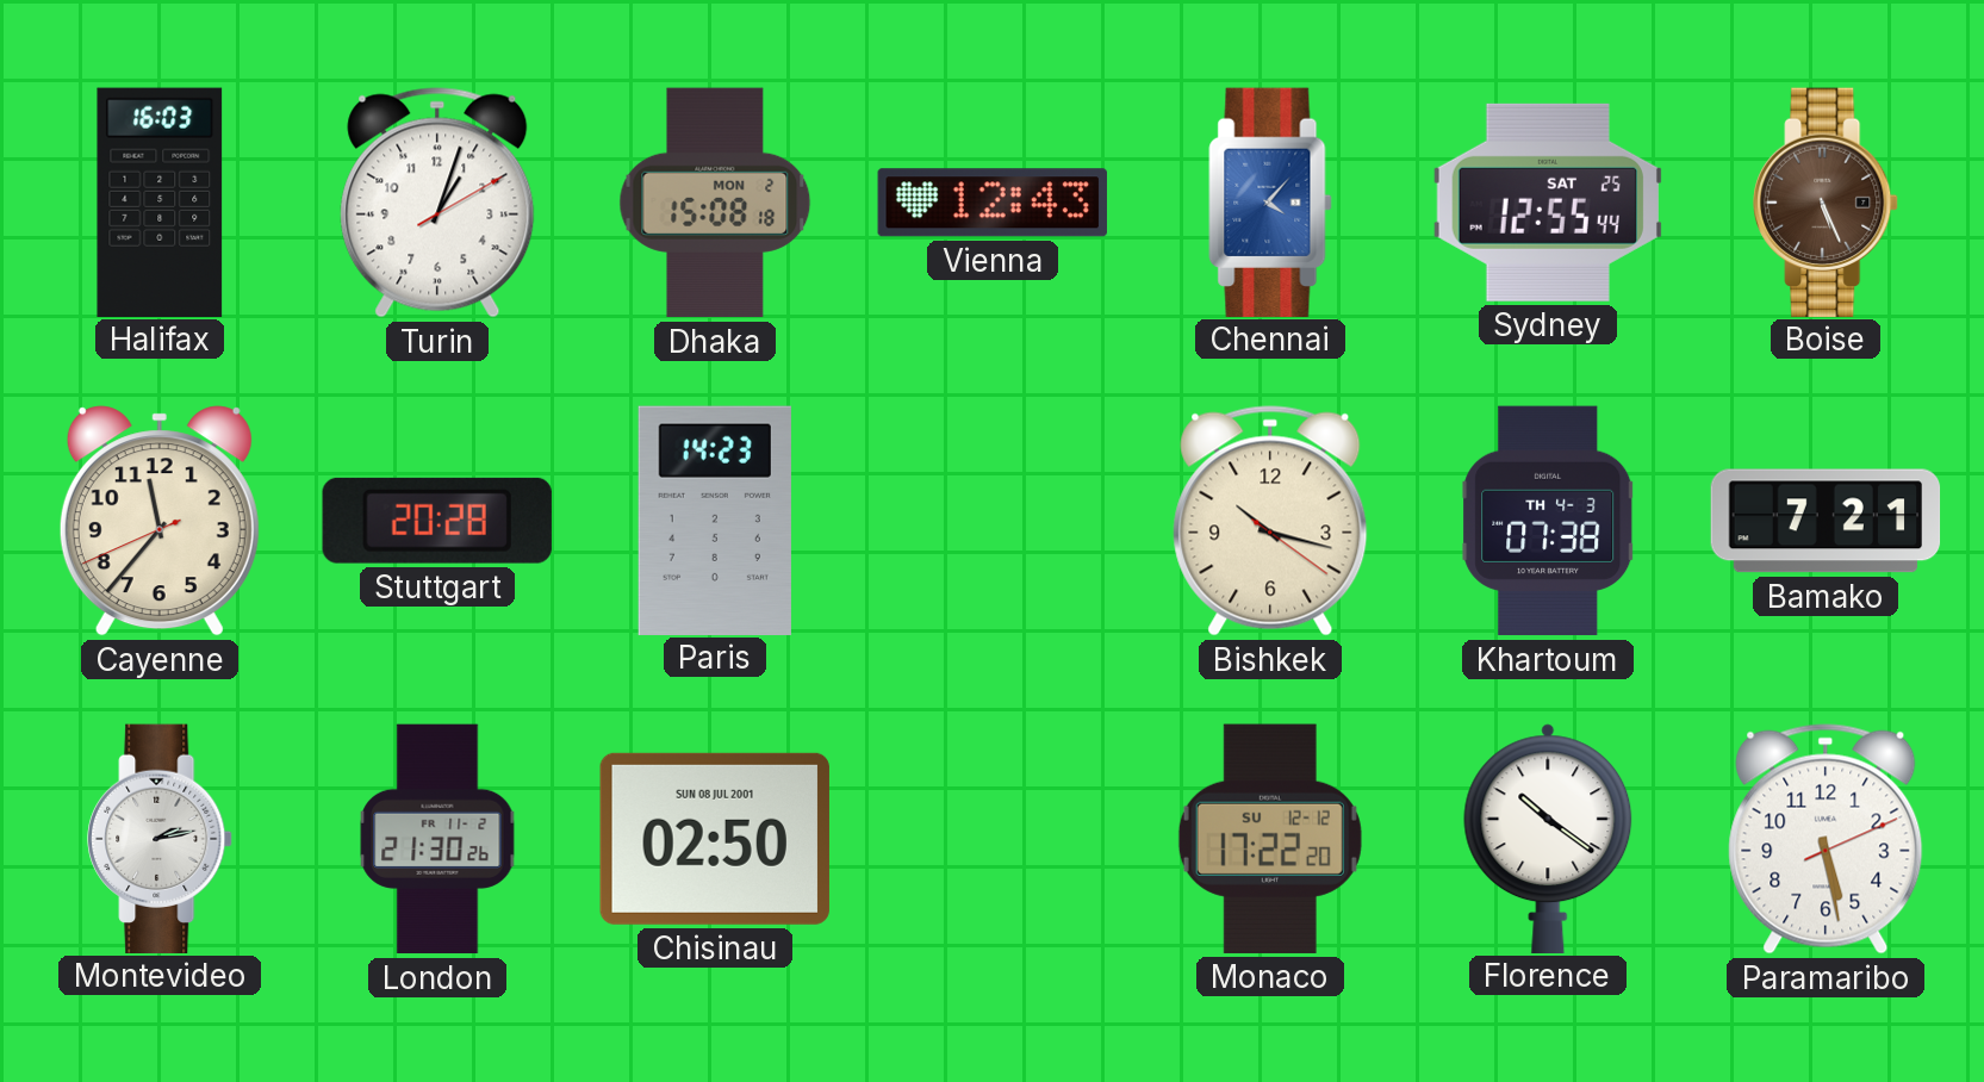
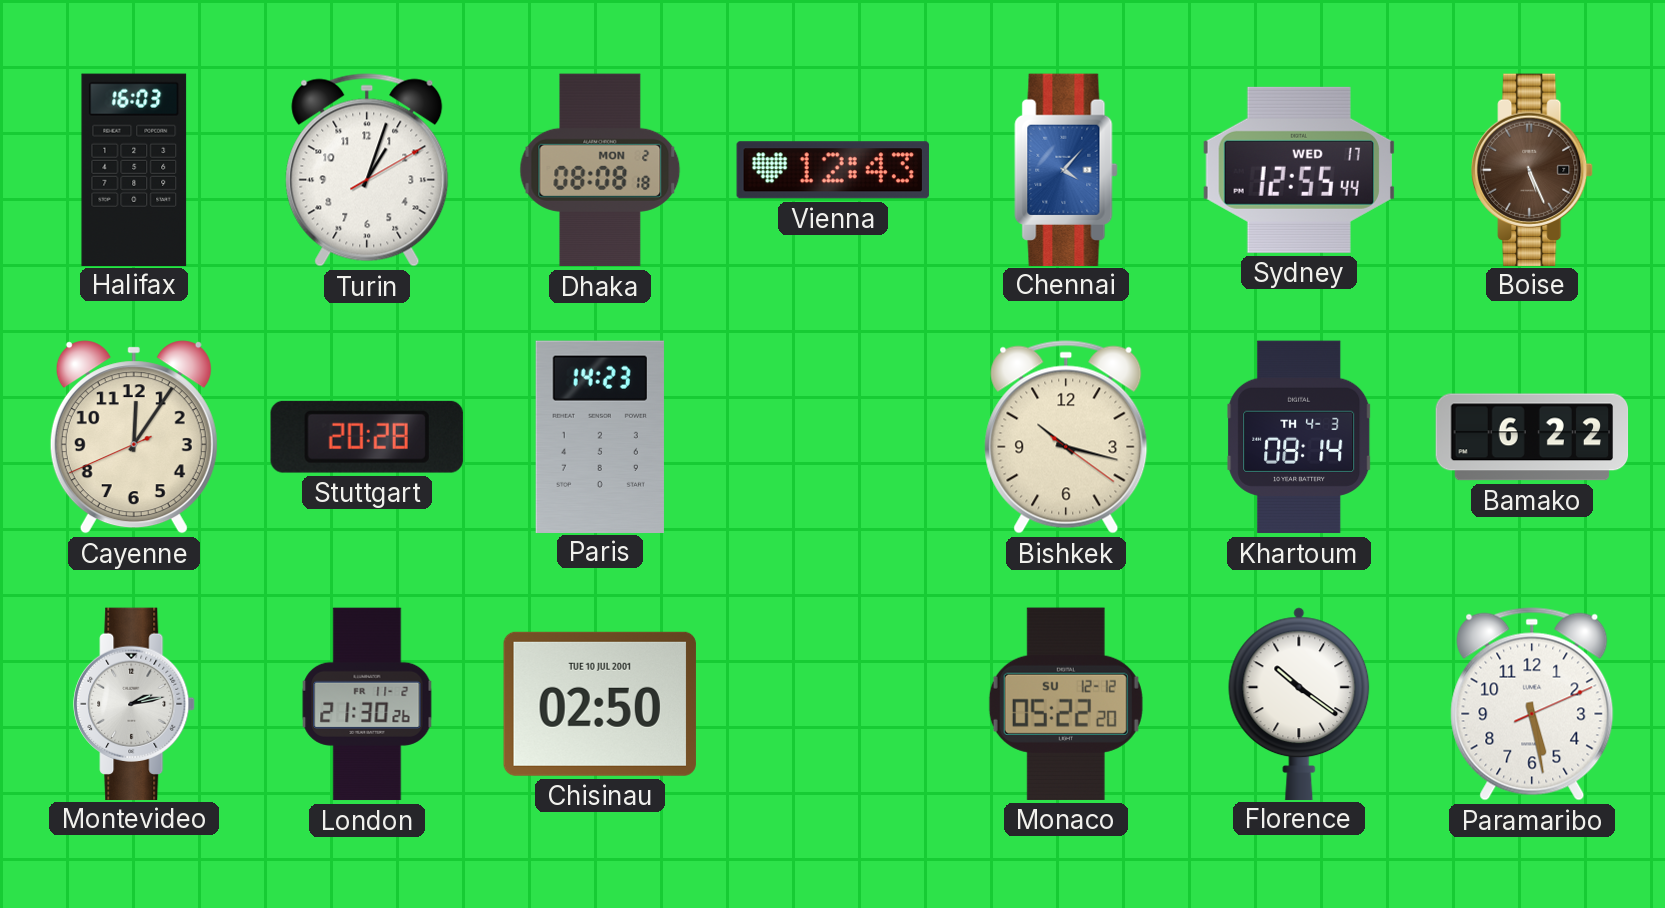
Dhaka: 15:08 -> 08:08
Sydney date: SAT 25 -> WED 17
Cayenne: 11:36 -> 12:05
Khartoum: 07:38 -> 08:14
Bamako: 7:21 -> 6:22
Chisinau date: SUN 08 JUL 2001 -> TUE 10 JUL 2001
Monaco: 17:22 -> 05:22
